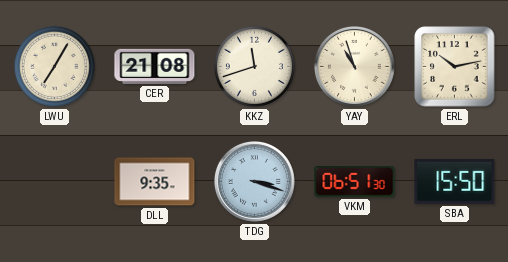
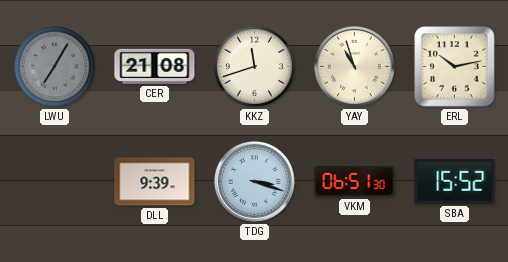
LWU dial: cream -> grey
DLL: 9:35 -> 9:39
SBA: 15:50 -> 15:52
